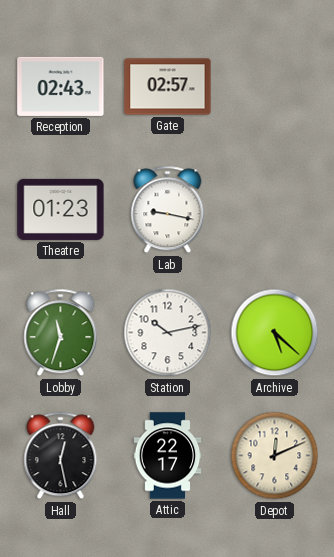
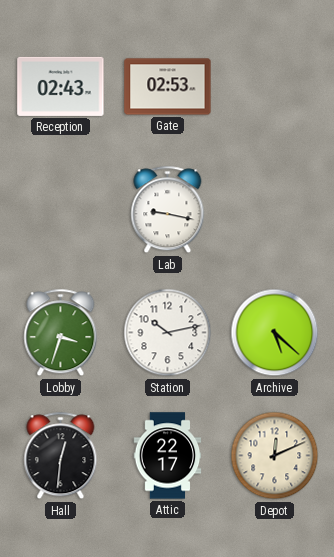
Gate: 02:57 -> 02:53
Theatre: 01:23 -> none
Lobby: 11:33 -> 3:33
Hall: 12:28 -> 12:31
